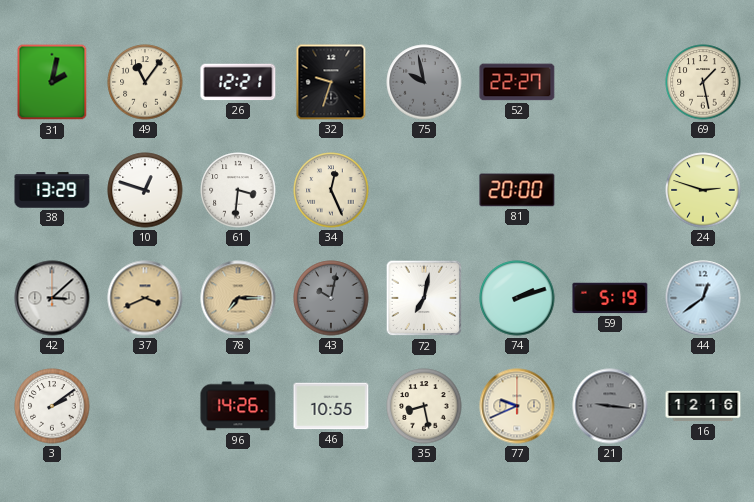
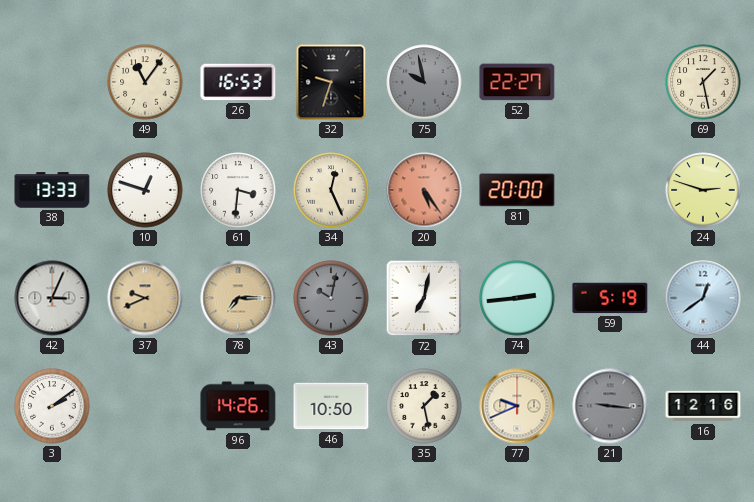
31: 2:02 -> none
26: 12:21 -> 16:53
38: 13:29 -> 13:33
20: none -> 5:24
42: 3:08 -> 3:04
37: 3:41 -> 9:41
74: 2:12 -> 2:44
46: 10:55 -> 10:50
35: 8:28 -> 1:28
